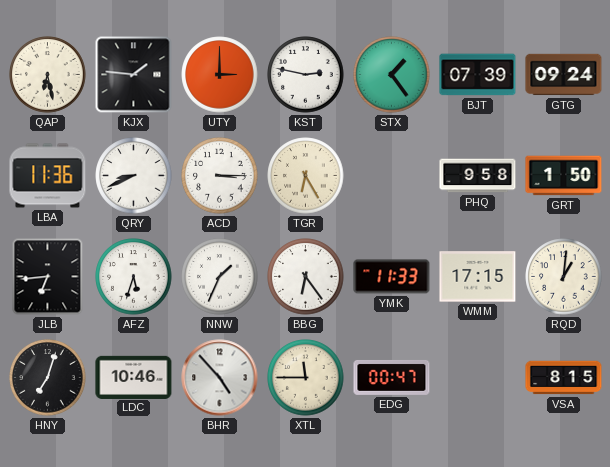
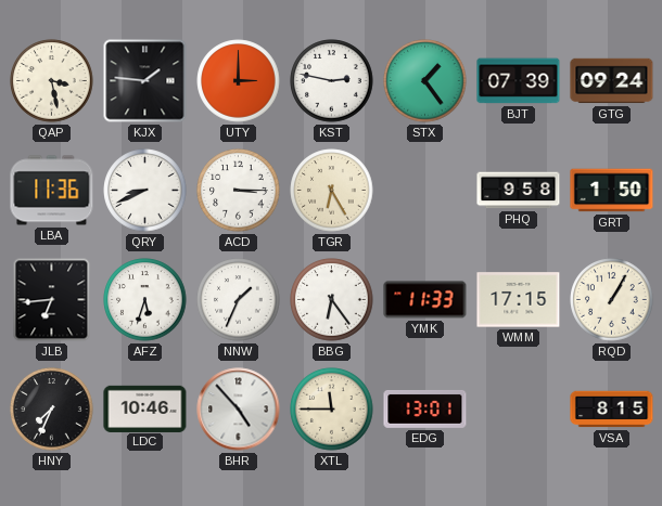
QAP: 6:28 -> 3:28
RQD: 1:01 -> 1:05
HNY: 7:03 -> 7:34
EDG: 00:47 -> 13:01
